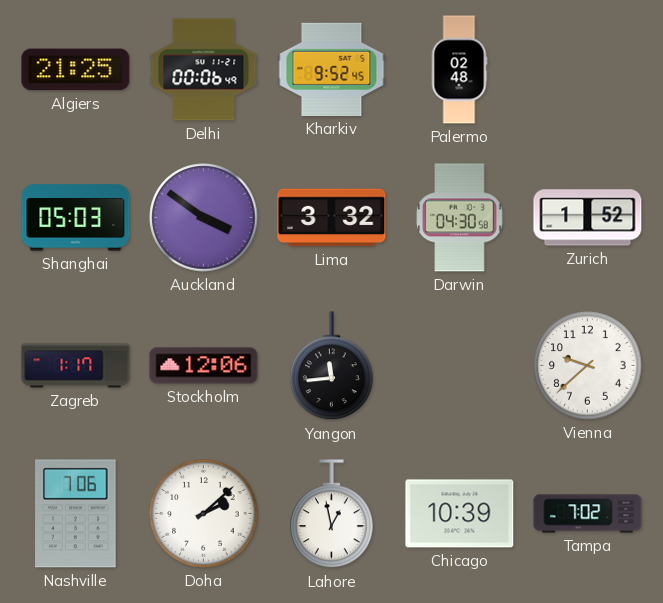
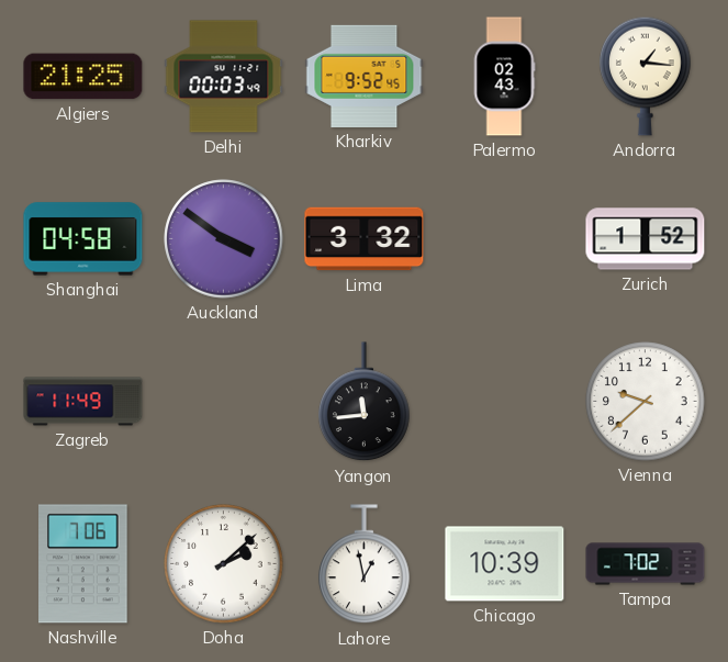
Delhi: 00:06 -> 00:03
Palermo: 02:48 -> 02:43
Andorra: none -> 1:16
Shanghai: 05:03 -> 04:58
Darwin: 04:30 -> none
Zagreb: 1:17 -> 11:49
Stockholm: 12:06 -> none
